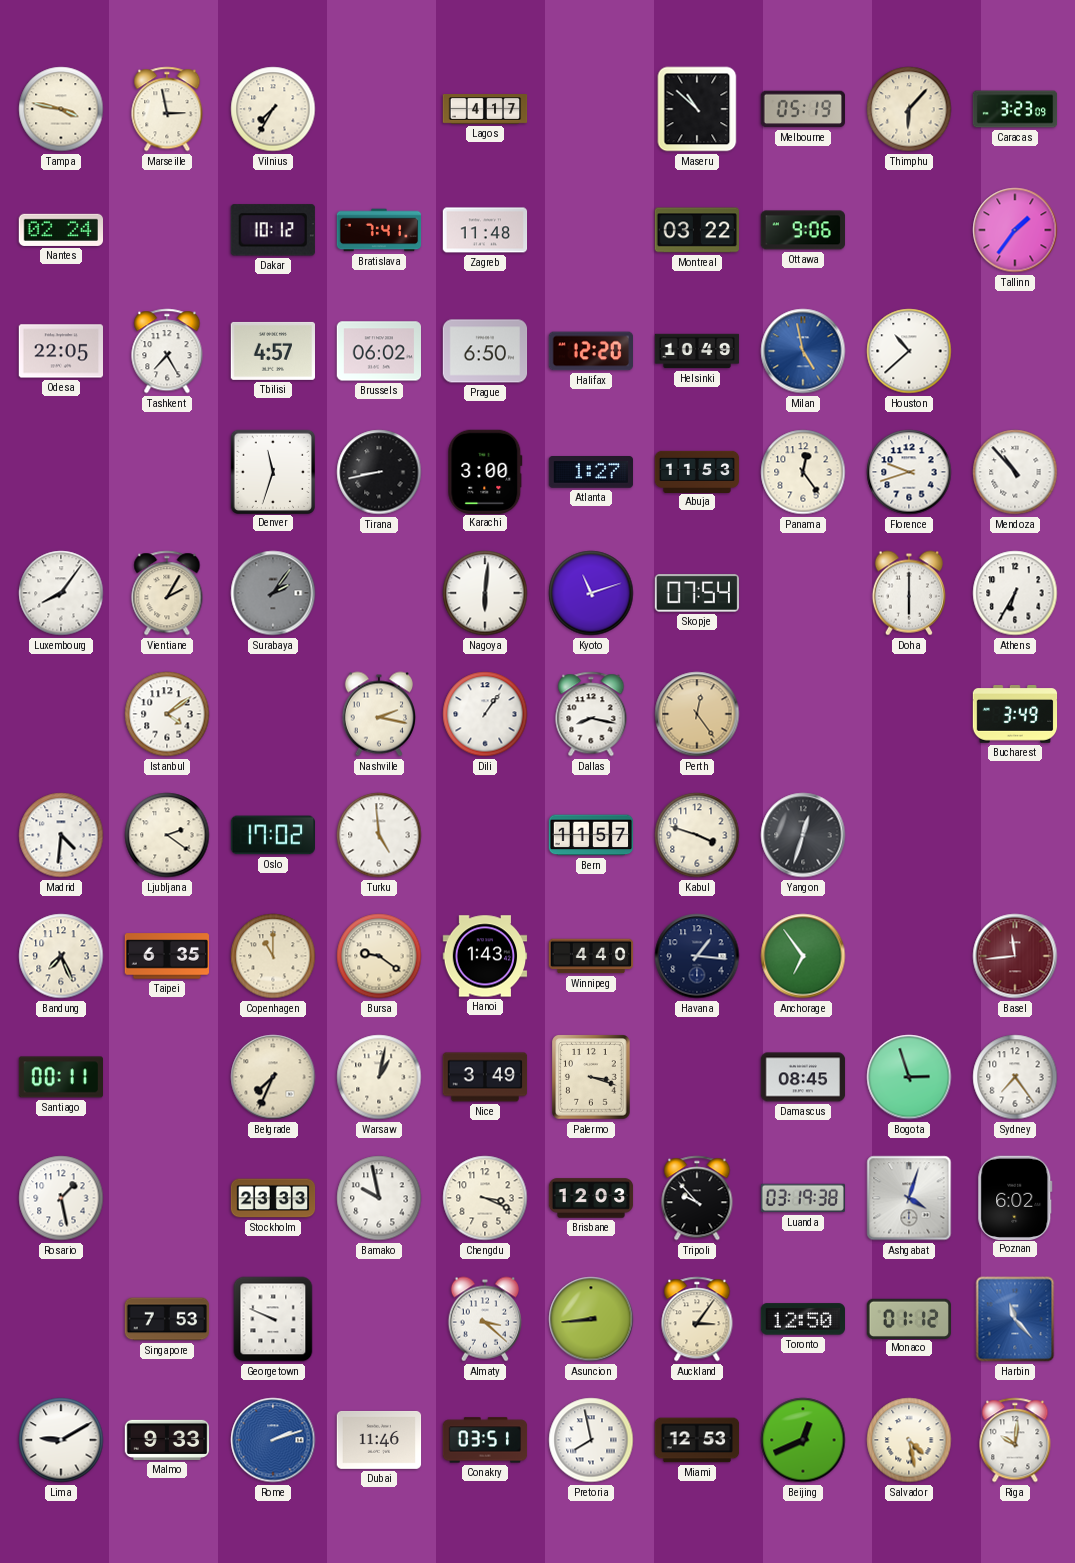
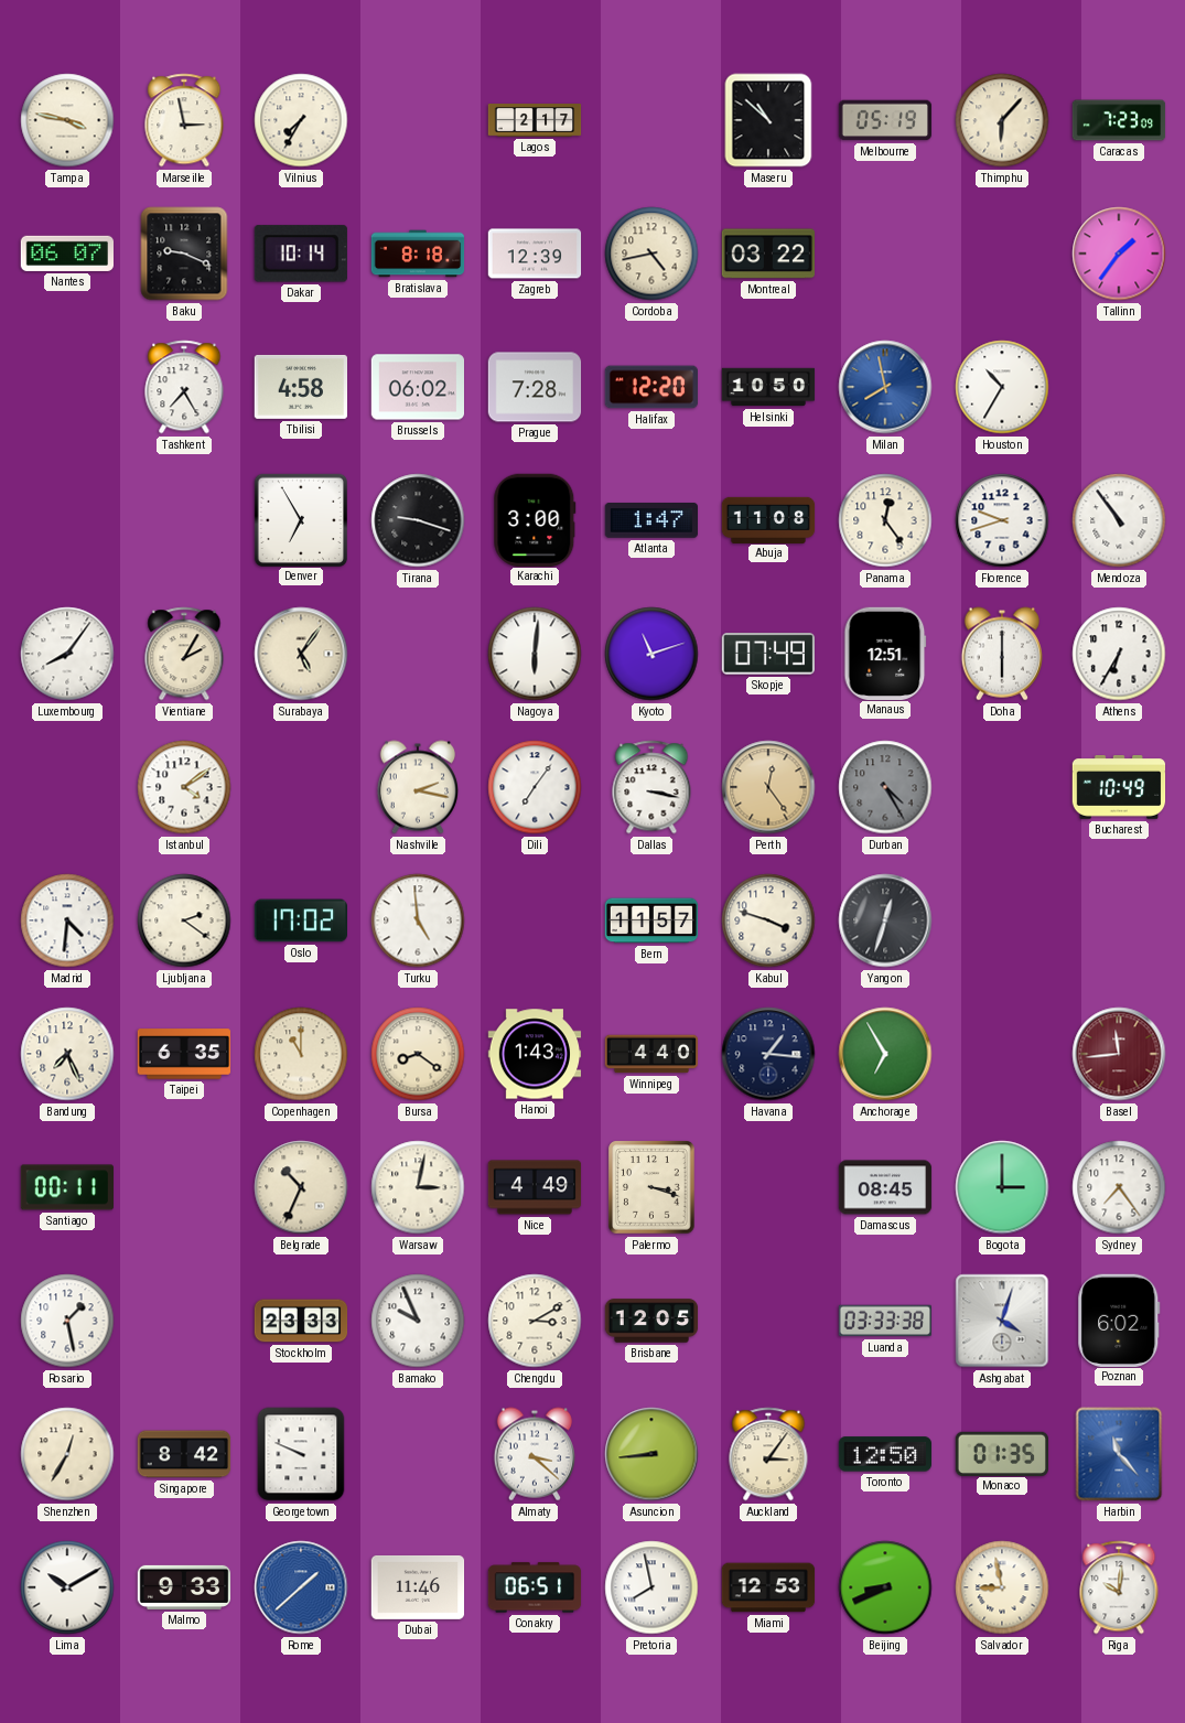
Lagos: 4:17 -> 2:17
Caracas: 3:23 -> 7:23
Nantes: 02:24 -> 06:07
Baku: none -> 9:19
Dakar: 10:12 -> 10:14
Bratislava: 7:41 -> 8:18
Zagreb: 11:48 -> 12:39
Cordoba: none -> 4:43
Ottawa: 9:06 -> none
Odesa: 22:05 -> none
Tbilisi: 4:57 -> 4:58
Prague: 6:50 -> 7:28
Helsinki: 10:49 -> 10:50
Milan: 4:58 -> 7:58
Houston: 10:38 -> 10:35
Denver: 11:33 -> 6:55
Tirana: 8:43 -> 9:18
Atlanta: 1:27 -> 1:47
Abuja: 11:53 -> 11:08
Mendoza: 10:53 -> 10:54
Surabaya: 2:06 -> 5:06
Surabaya dial: grey -> cream
Skopje: 07:54 -> 07:49
Manaus: none -> 12:51
Dili: 1:06 -> 7:06
Dallas: 8:17 -> 3:17
Durban: none -> 4:25
Bucharest: 3:49 -> 10:49
Bursa: 9:21 -> 8:21
Anchorage: 6:54 -> 6:55
Belgrade: 7:34 -> 10:34
Warsaw: 1:02 -> 3:02
Nice: 3:49 -> 4:49
Bogota: 2:57 -> 3:00
Bamako: 9:58 -> 9:56
Chengdu: 3:19 -> 3:10
Brisbane: 12:03 -> 12:05
Tripoli: 9:53 -> none
Luanda: 03:19 -> 03:33
Shenzhen: none -> 12:35
Singapore: 7:53 -> 8:42
Monaco: 01:12 -> 01:35
Lima: 9:10 -> 10:10
Rome: 2:12 -> 1:38
Conakry: 03:51 -> 06:51
Beijing: 12:41 -> 8:41
Salvador: 4:28 -> 8:58
